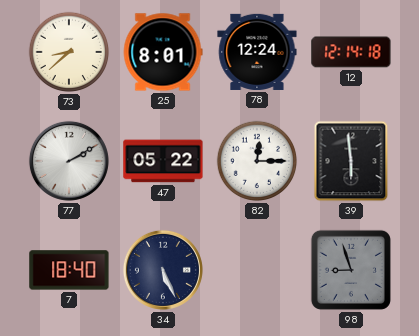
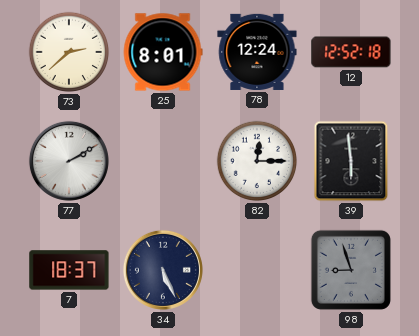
73: 8:38 -> 2:38
12: 12:14 -> 12:52
47: 05:22 -> none
7: 18:40 -> 18:37
